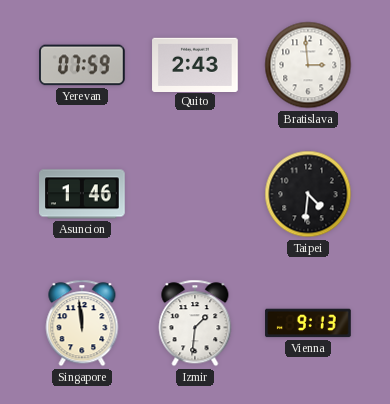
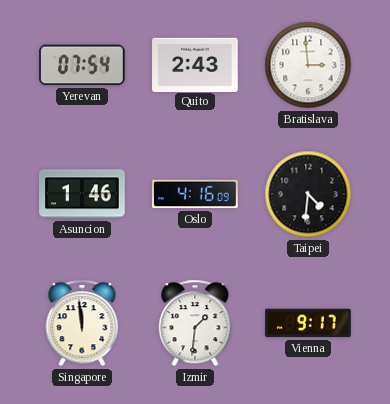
Yerevan: 07:59 -> 07:54
Oslo: none -> 4:16
Vienna: 9:13 -> 9:17
